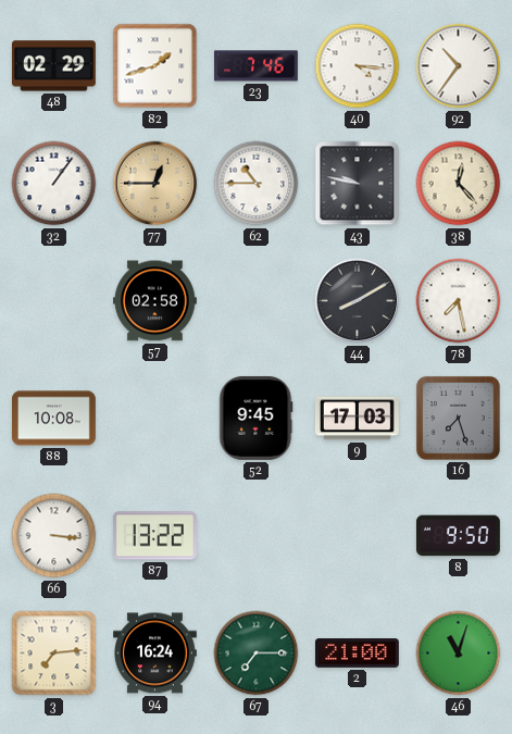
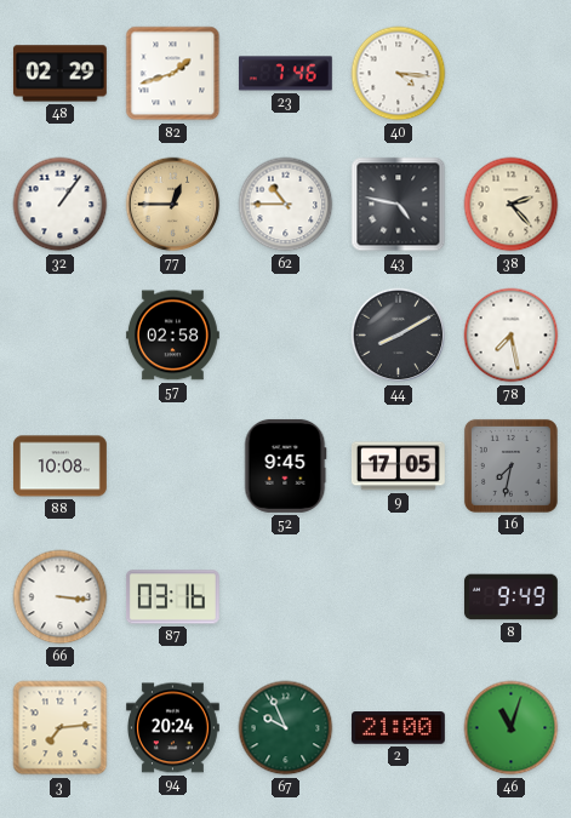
92: 10:36 -> none
43: 9:47 -> 4:47
38: 12:23 -> 2:23
9: 17:03 -> 17:05
16: 7:27 -> 7:32
87: 13:22 -> 03:16
8: 9:50 -> 9:49
94: 16:24 -> 20:24
67: 7:15 -> 9:56
